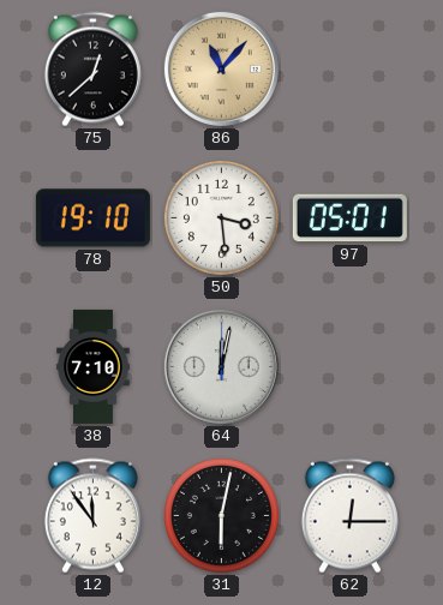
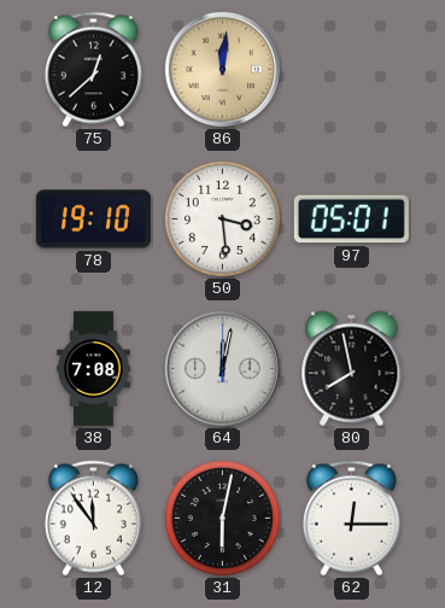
86: 11:07 -> 12:01
38: 7:10 -> 7:08
80: none -> 7:58
